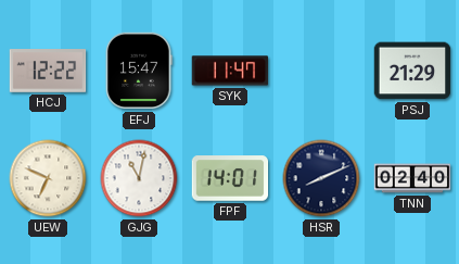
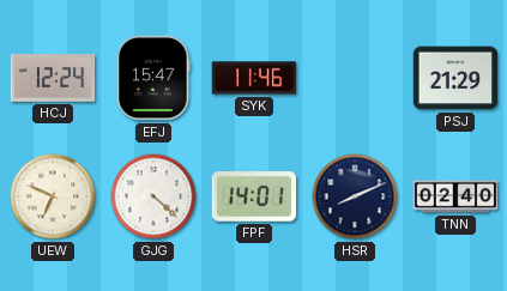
HCJ: 12:22 -> 12:24
SYK: 11:47 -> 11:46
GJG: 11:02 -> 4:22
